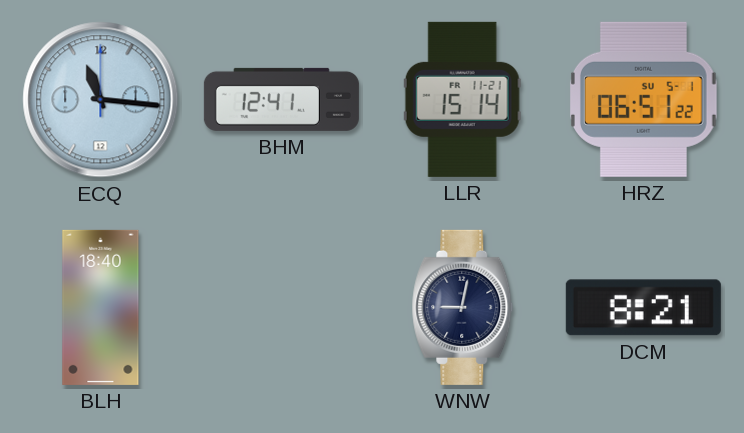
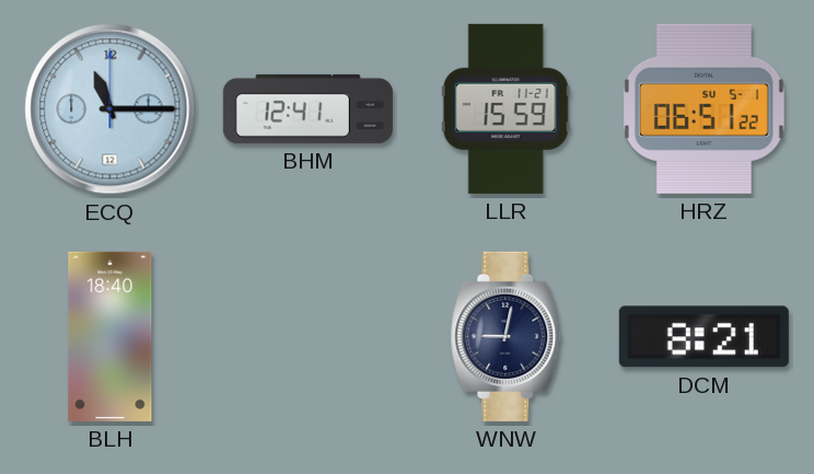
ECQ: 11:16 -> 11:15
LLR: 15:14 -> 15:59
